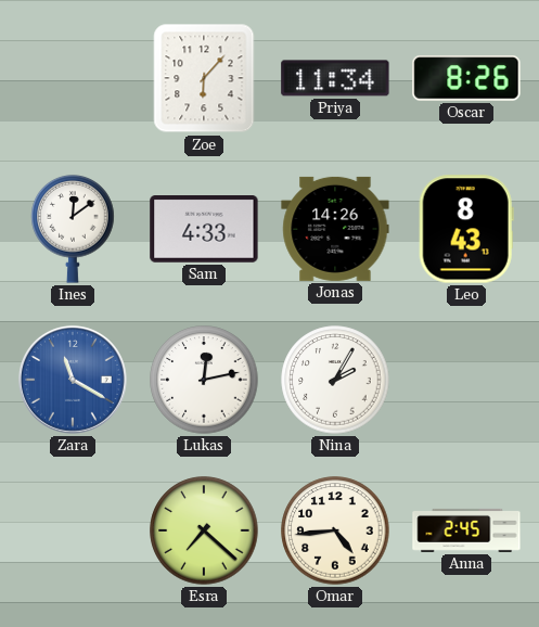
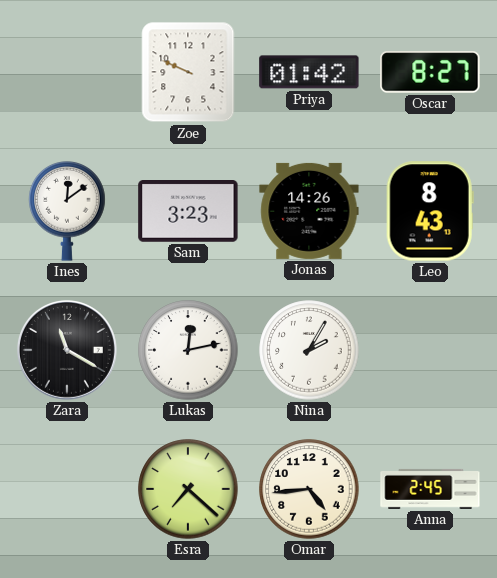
Zoe: 6:07 -> 9:49
Priya: 11:34 -> 01:42
Oscar: 8:26 -> 8:27
Sam: 4:33 -> 3:23
Zara dial: blue -> black
